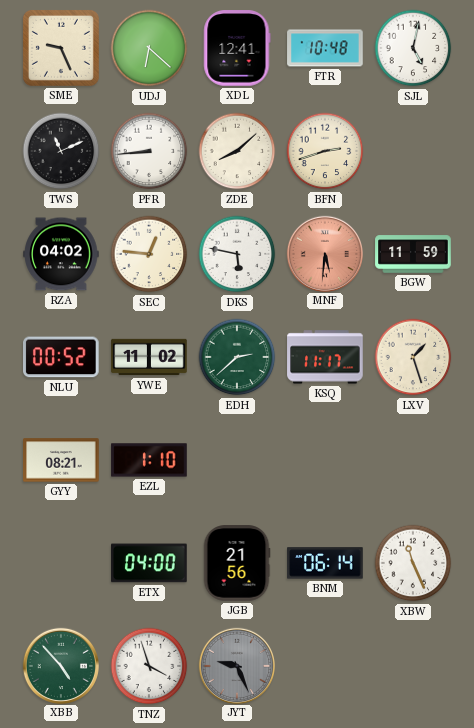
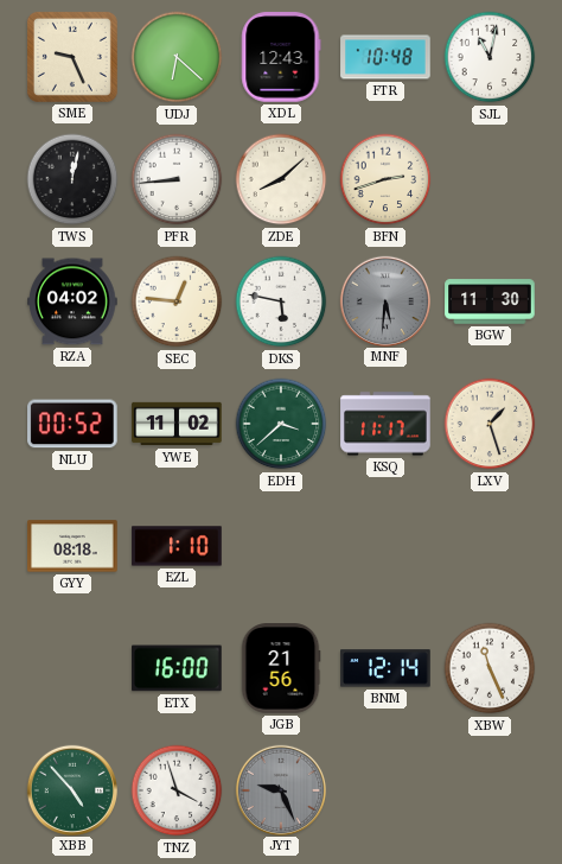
XDL: 12:41 -> 12:43
SJL: 5:02 -> 11:02
TWS: 11:11 -> 12:02
MNF dial: salmon -> grey
BGW: 11:59 -> 11:30
EDH: 2:38 -> 3:38
GYY: 08:21 -> 08:18
ETX: 04:00 -> 16:00
BNM: 06:14 -> 12:14
